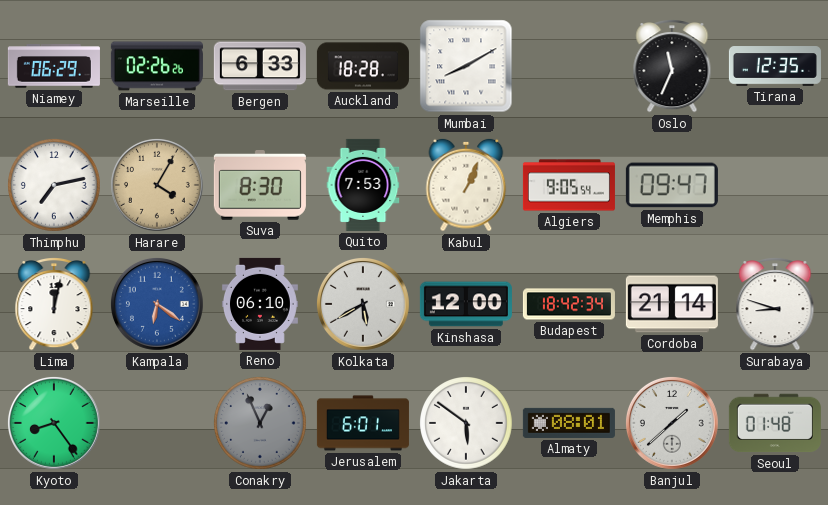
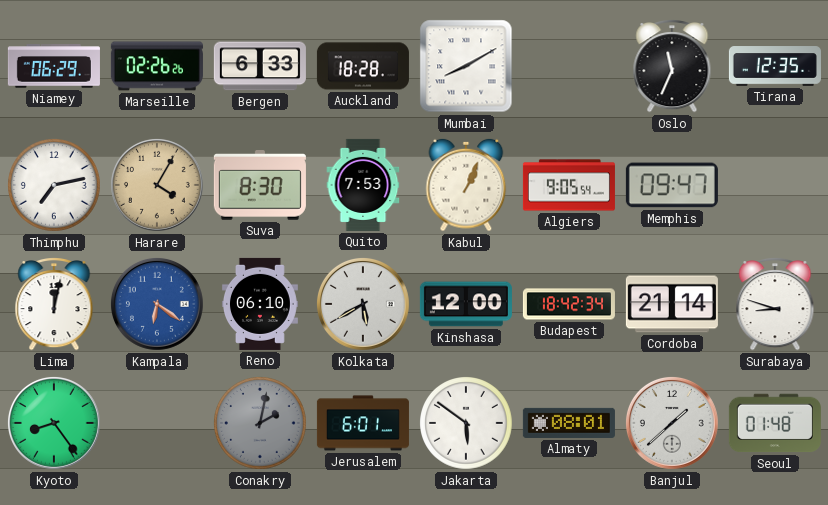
Conakry: 12:56 -> 2:02
